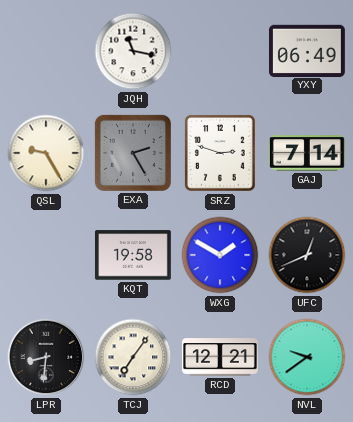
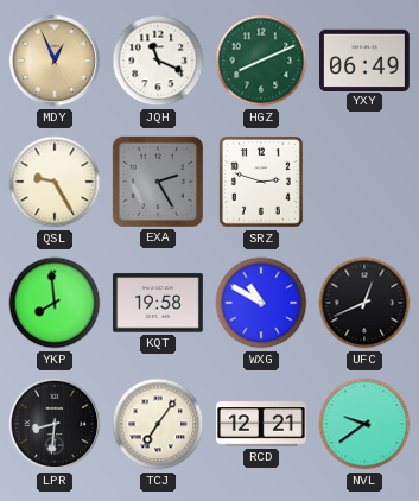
MDY: none -> 12:56
JQH: 11:17 -> 11:19
HGZ: none -> 8:11
GAJ: 7:14 -> none
YKP: none -> 7:59
WXG: 1:50 -> 10:50
